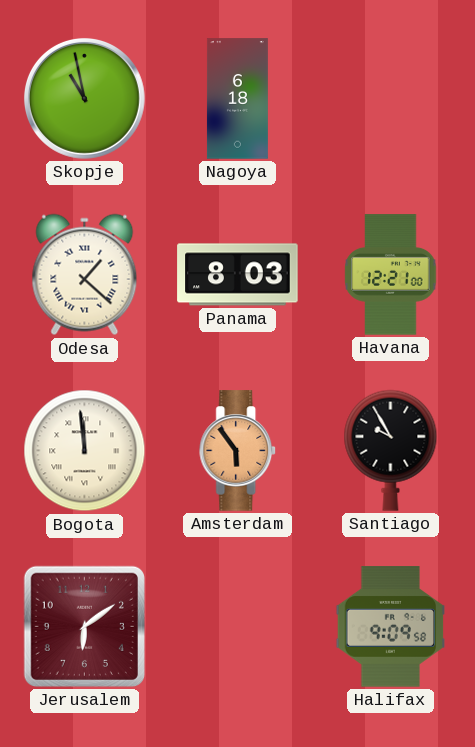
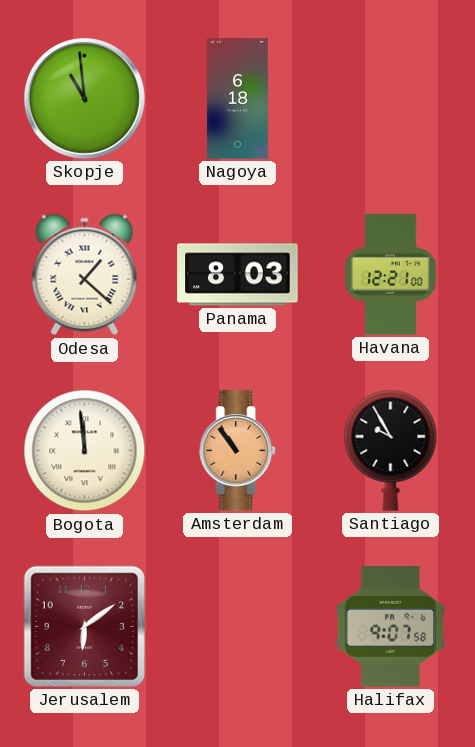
Skopje: 10:58 -> 10:59
Amsterdam: 5:54 -> 10:54
Halifax: 9:09 -> 9:07
